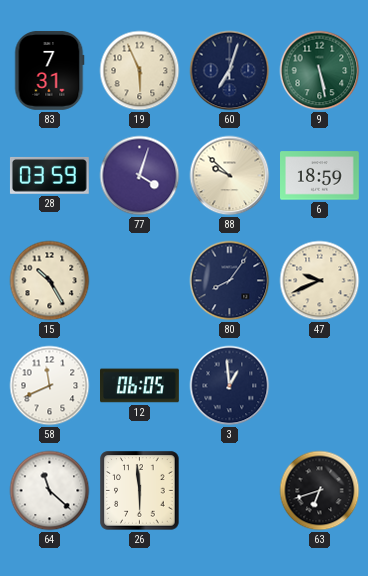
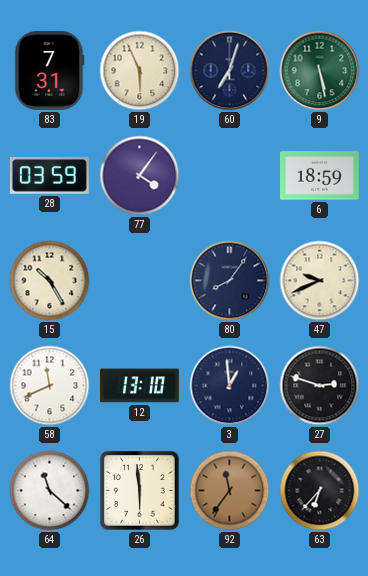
77: 4:03 -> 4:06
88: 9:52 -> none
12: 06:05 -> 13:10
27: none -> 2:48
92: none -> 11:36
63: 6:42 -> 6:37
